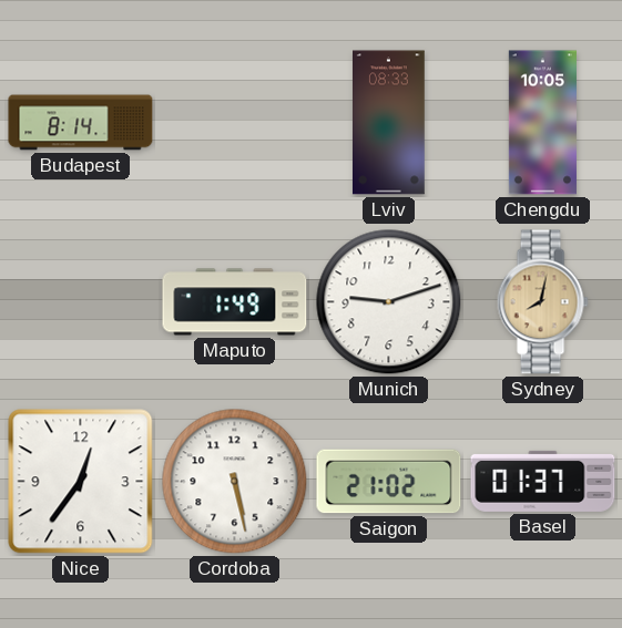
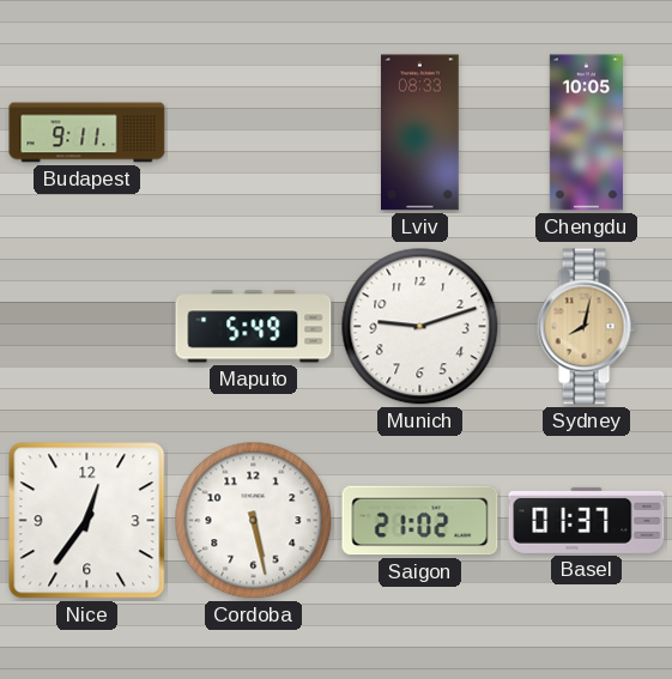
Budapest: 8:14 -> 9:11
Maputo: 1:49 -> 5:49
